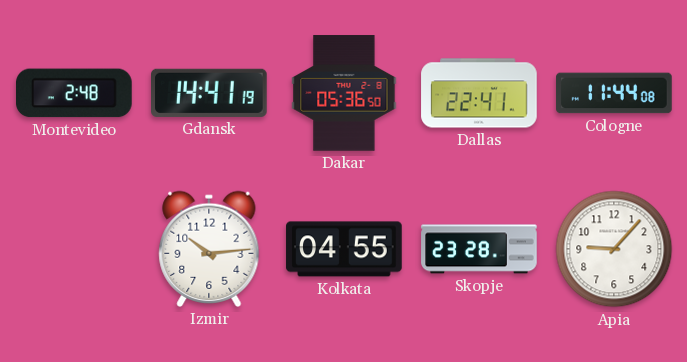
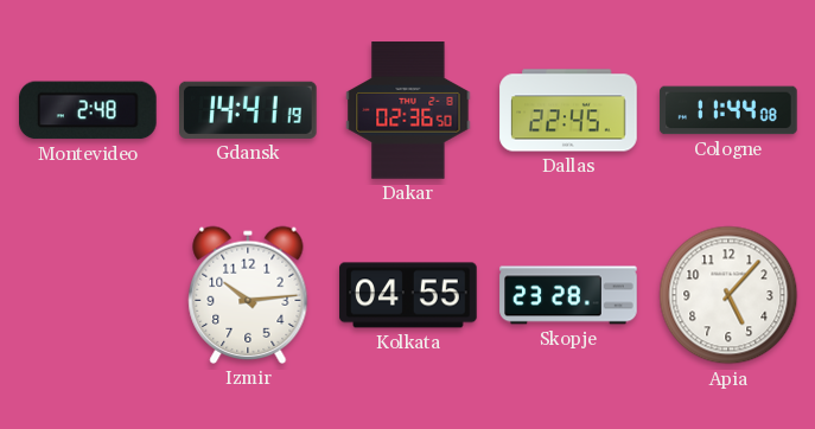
Dakar: 05:36 -> 02:36
Dallas: 22:41 -> 22:45
Apia: 9:07 -> 5:07
